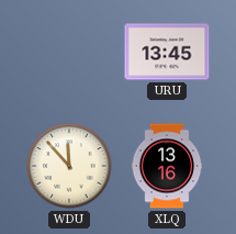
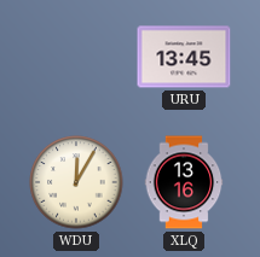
WDU: 11:53 -> 12:05
